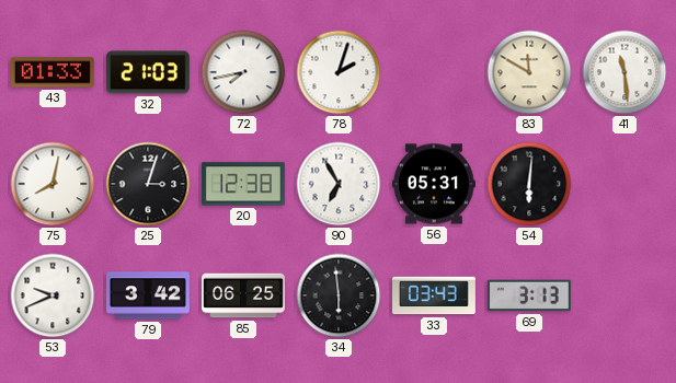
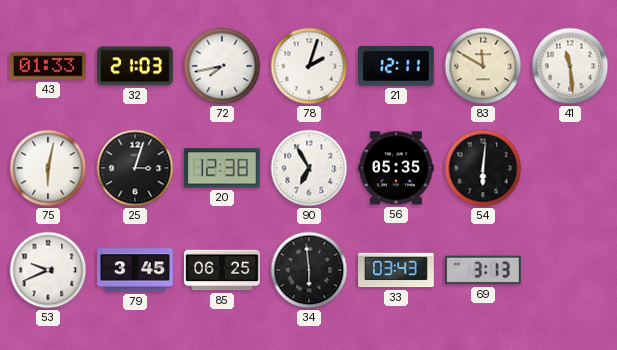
21: none -> 12:11
75: 8:02 -> 6:02
56: 05:31 -> 05:35
79: 3:42 -> 3:45
